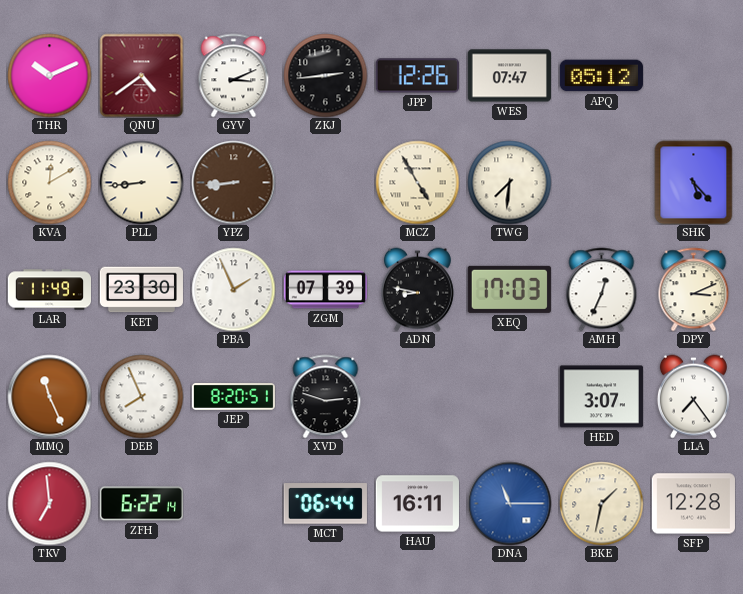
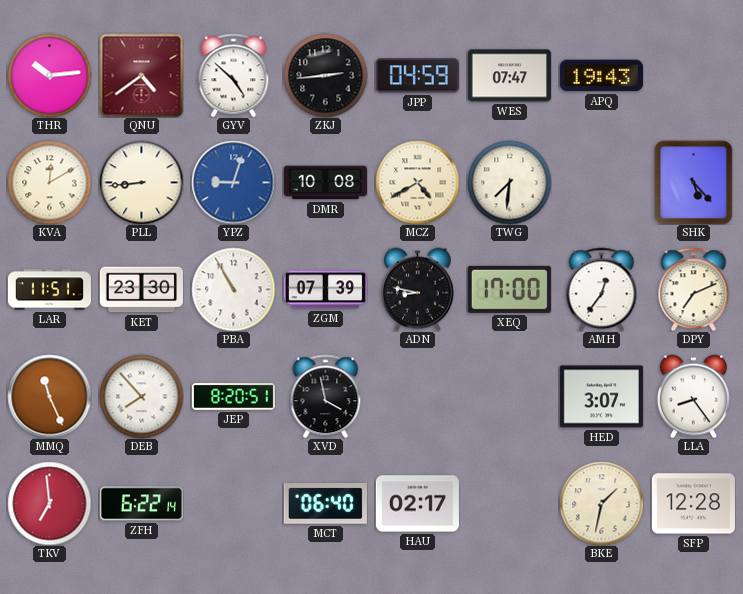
THR: 10:11 -> 10:14
GYV: 3:11 -> 4:52
JPP: 12:26 -> 04:59
APQ: 05:12 -> 19:43
YPZ: 8:44 -> 9:03
YPZ dial: brown -> blue
DMR: none -> 10:08
MCZ: 4:55 -> 4:40
LAR: 11:49 -> 11:51
PBA: 1:56 -> 10:55
XEQ: 17:03 -> 17:00
AMH: 12:34 -> 12:36
DPY: 3:11 -> 7:11
DEB: 7:56 -> 7:53
XVD: 2:48 -> 3:58
LLA: 7:24 -> 8:24
MCT: 06:44 -> 06:40
HAU: 16:11 -> 02:17
DNA: 11:15 -> none
